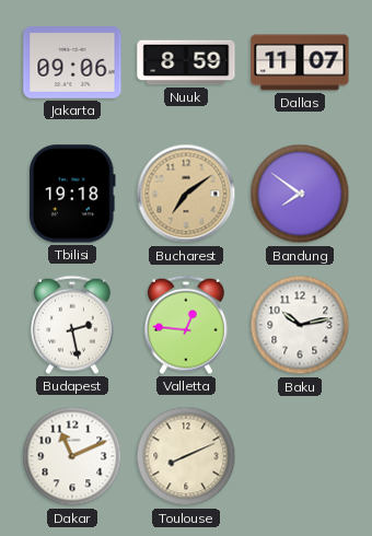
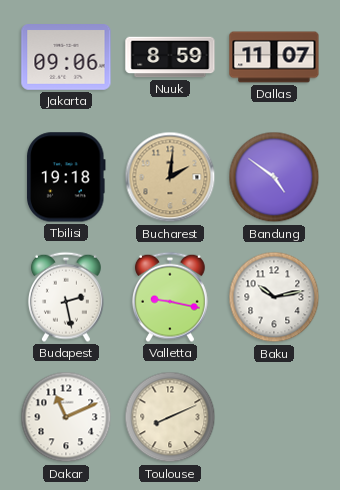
Bucharest: 7:09 -> 2:01
Bandung: 7:51 -> 4:51
Valletta: 12:46 -> 9:17
